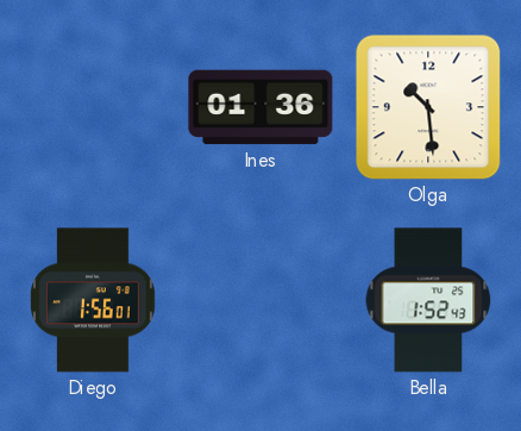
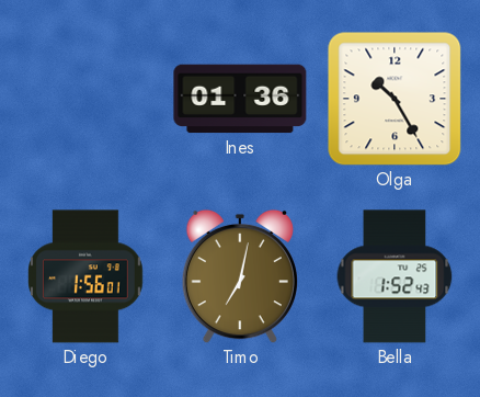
Olga: 10:29 -> 10:25
Timo: none -> 7:02
